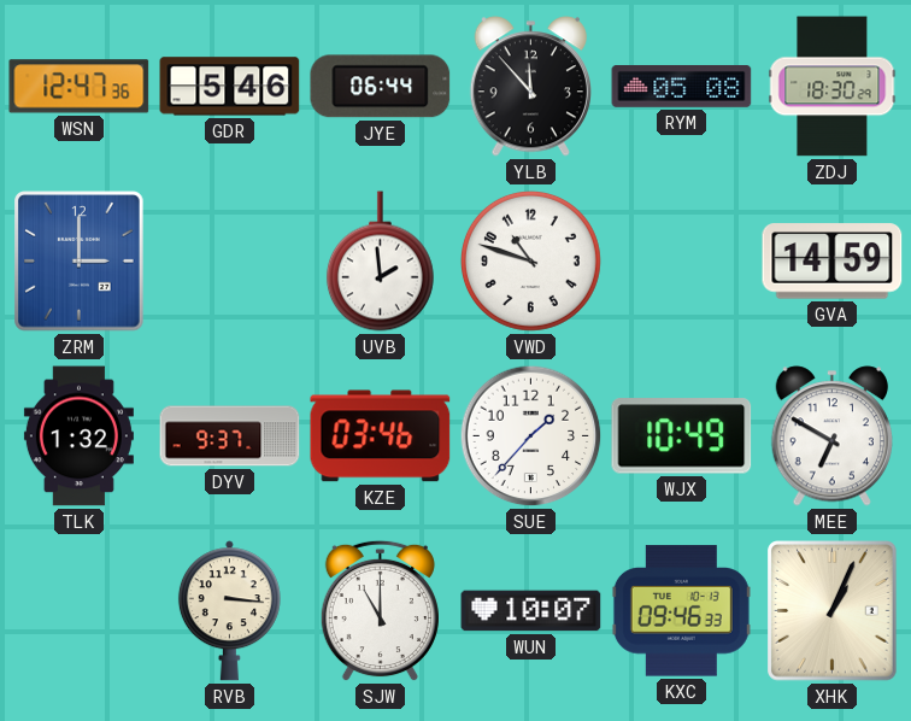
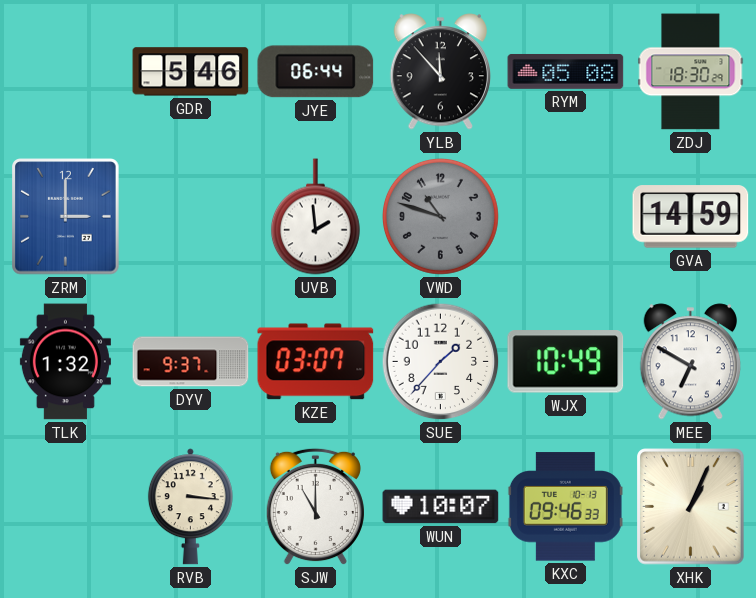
WSN: 12:47 -> none
VWD dial: white -> grey
KZE: 03:46 -> 03:07
